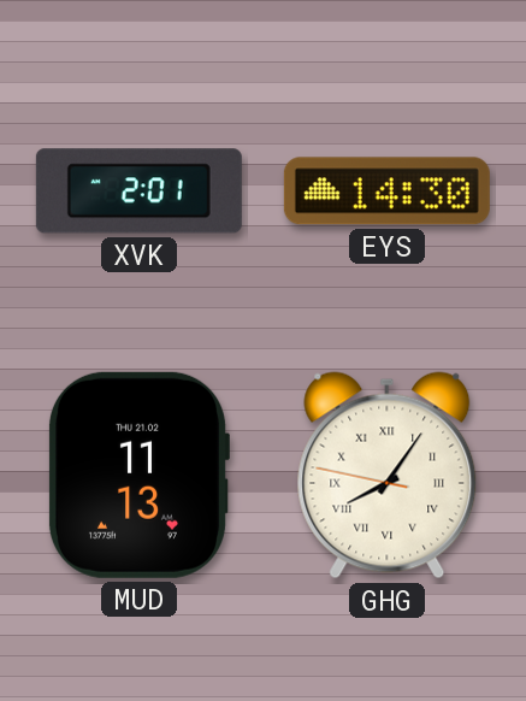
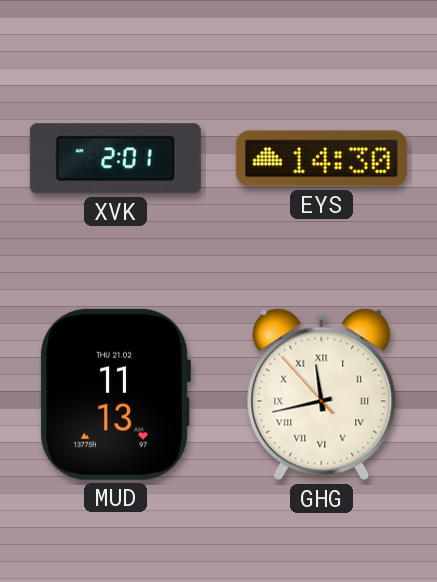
GHG: 8:05 -> 11:42
